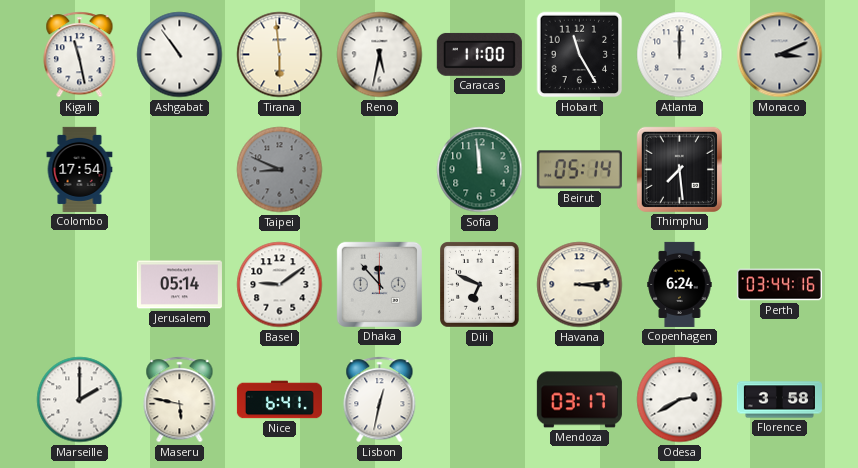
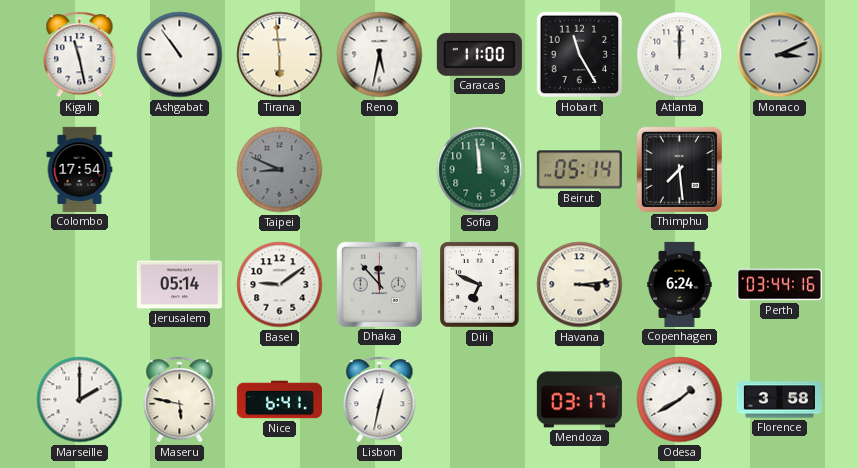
Odesa: 2:40 -> 1:40
